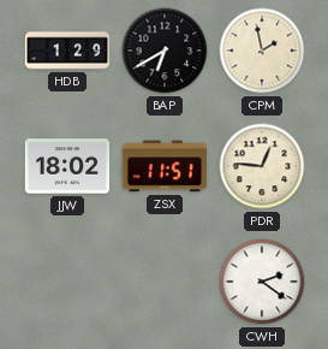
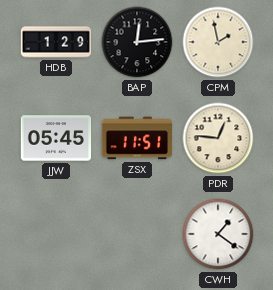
BAP: 6:40 -> 12:14
JJW: 18:02 -> 05:45
CWH: 2:21 -> 1:21
